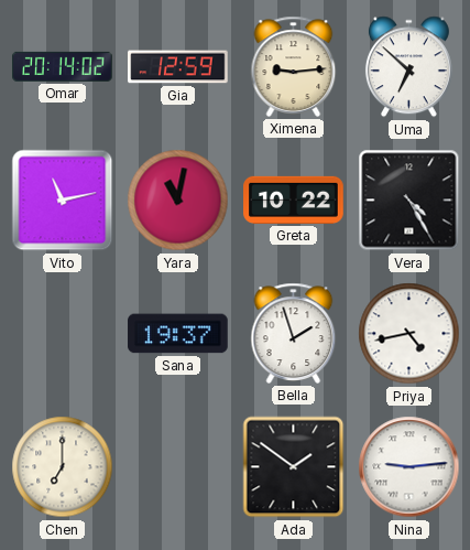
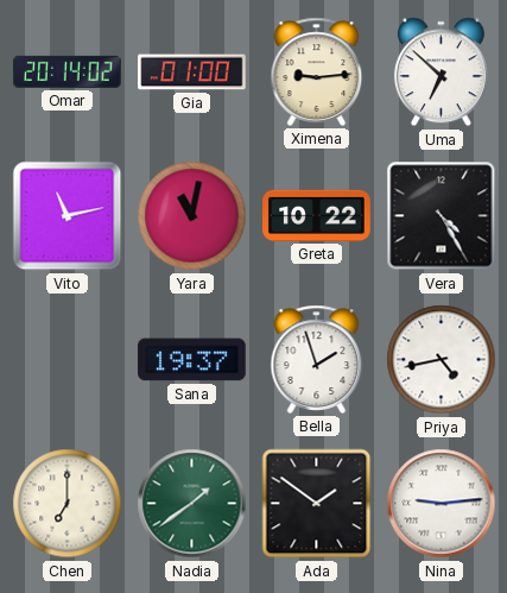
Gia: 12:59 -> 01:00
Nadia: none -> 1:39
